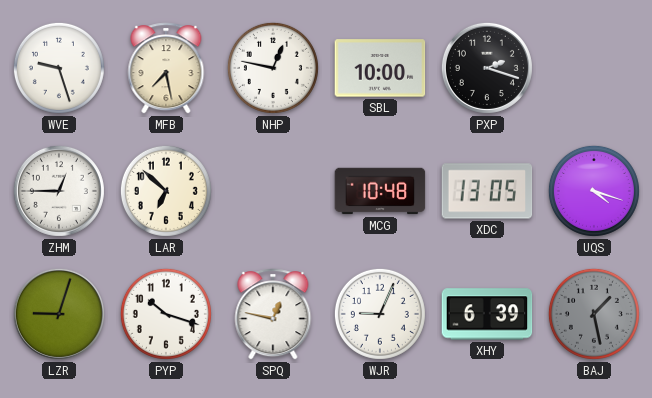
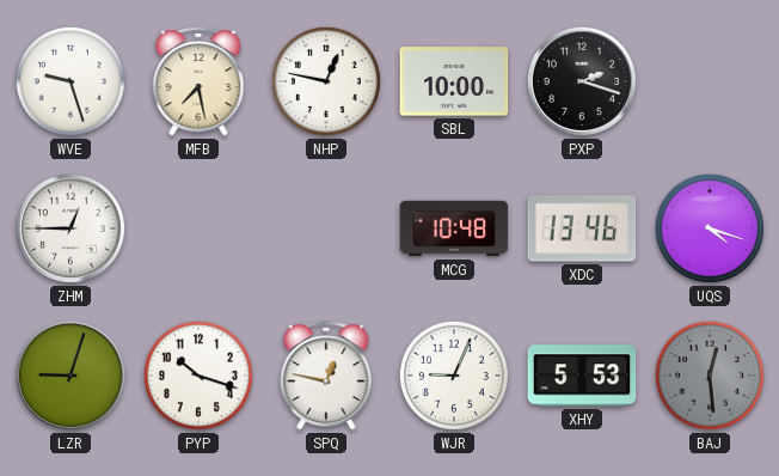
LAR: 6:52 -> none
XDC: 13:05 -> 13:46
XHY: 6:39 -> 5:53
BAJ: 1:28 -> 12:29
